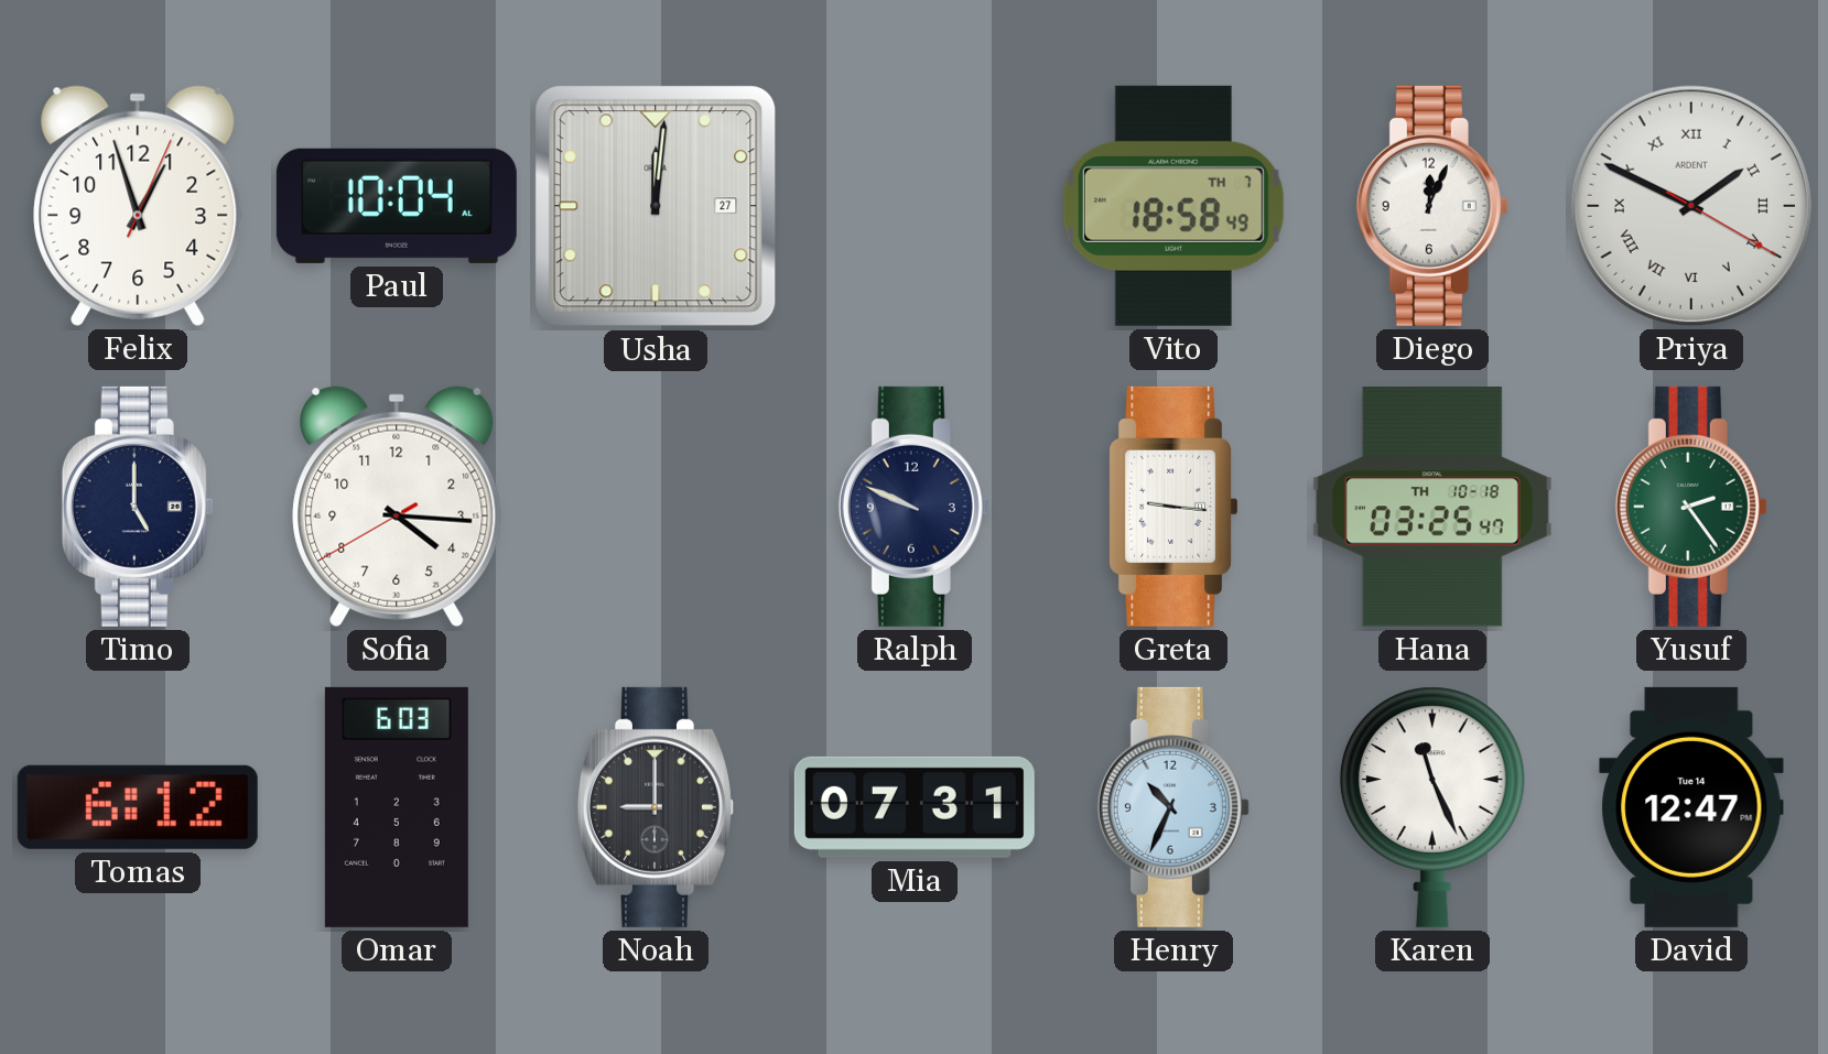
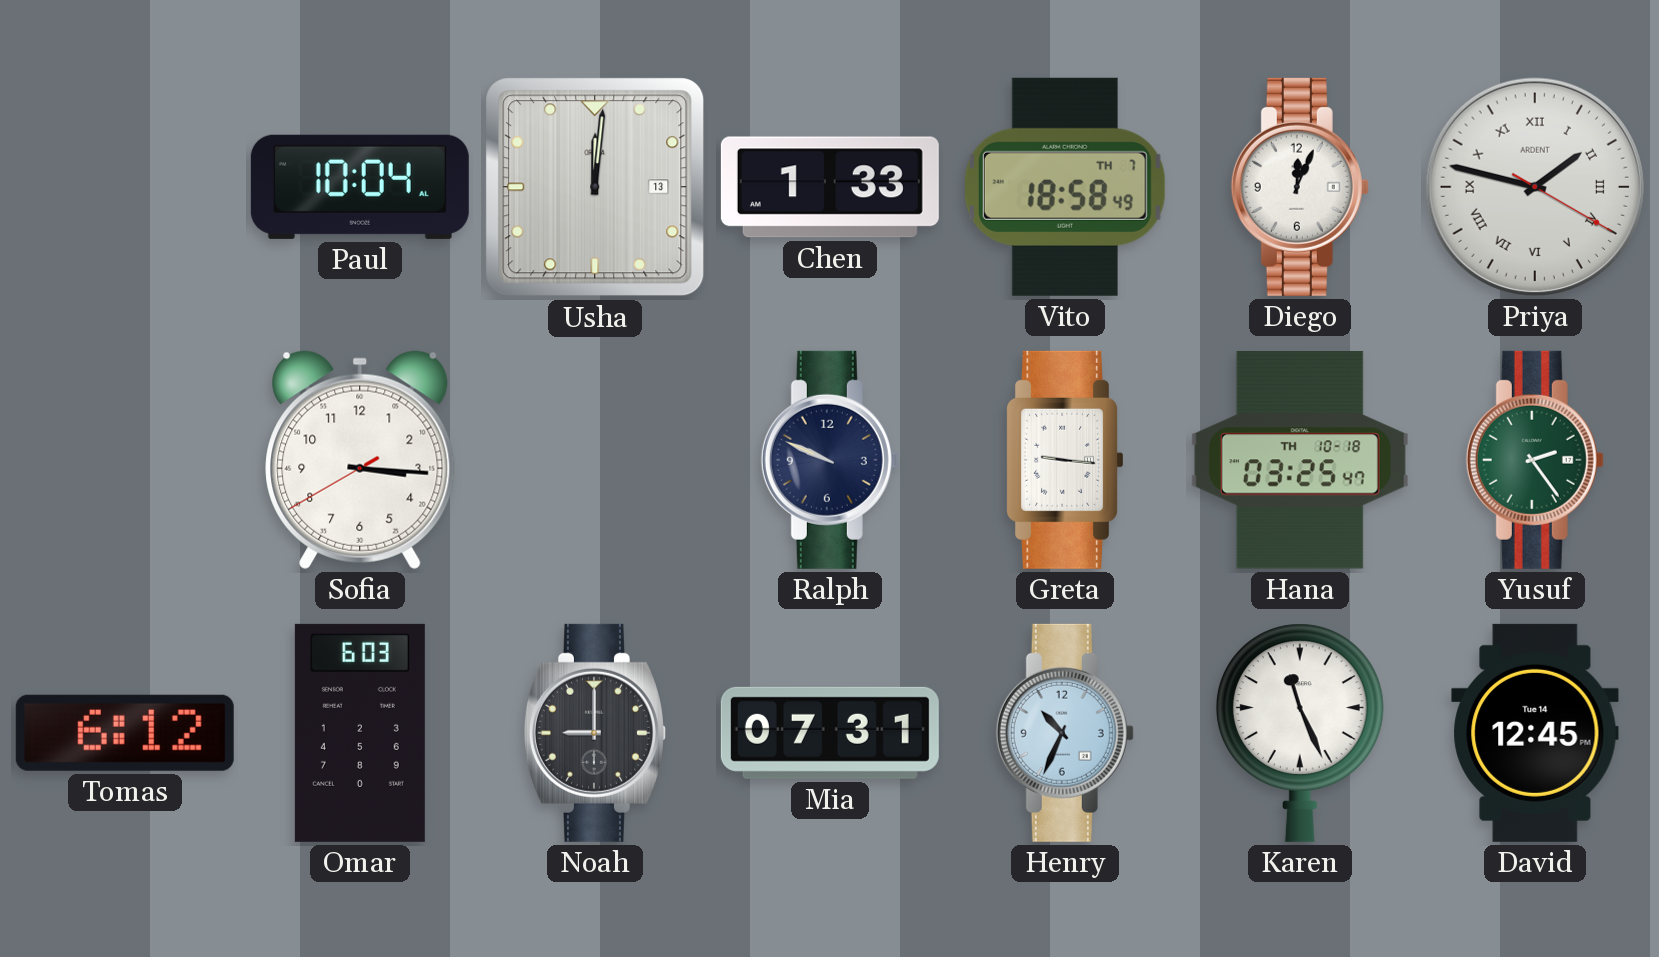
Felix: 12:57 -> none
Usha date: 27 -> 13
Chen: none -> 1:33
Priya: 1:49 -> 1:47
Timo: 5:00 -> none
Sofia: 4:15 -> 3:15
David: 12:47 -> 12:45
